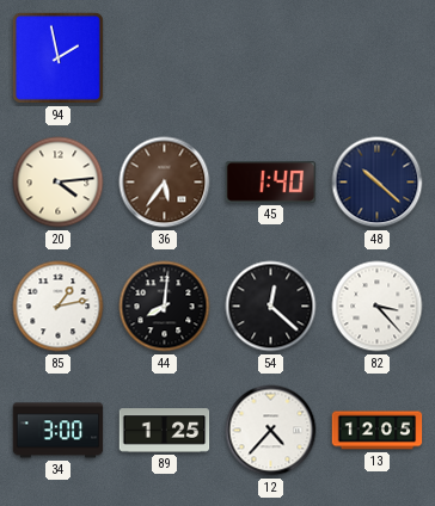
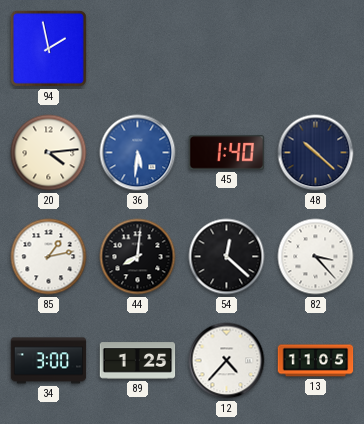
36: 5:36 -> 5:31
36 dial: brown -> blue
13: 12:05 -> 11:05
